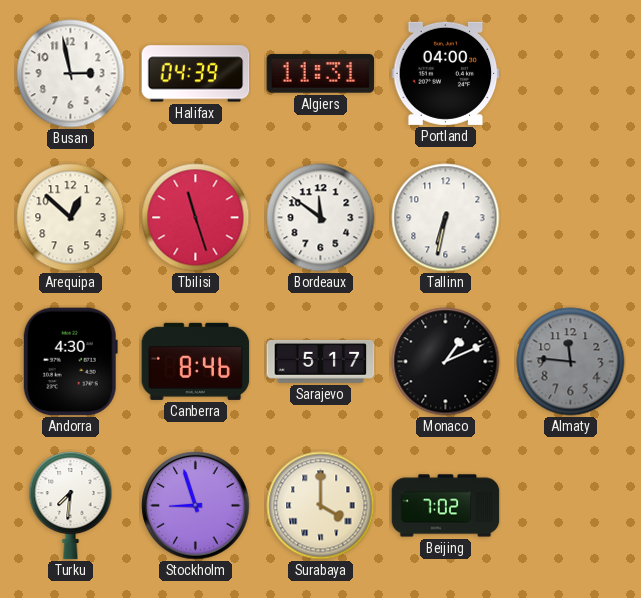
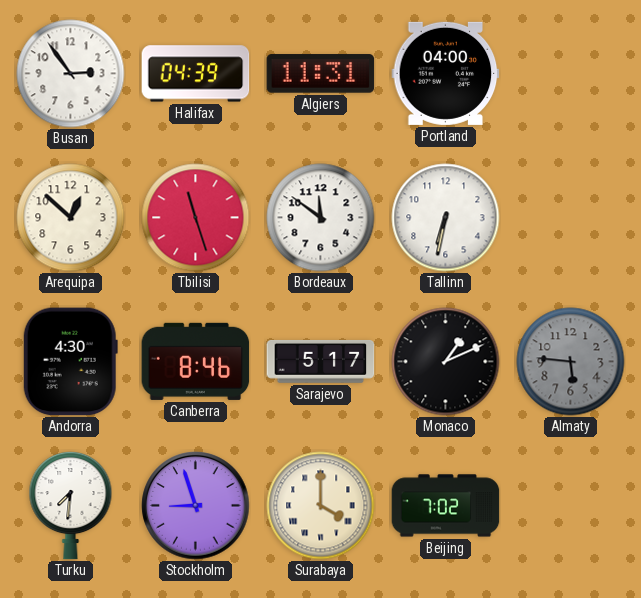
Busan: 2:58 -> 2:54
Almaty: 11:46 -> 5:46
